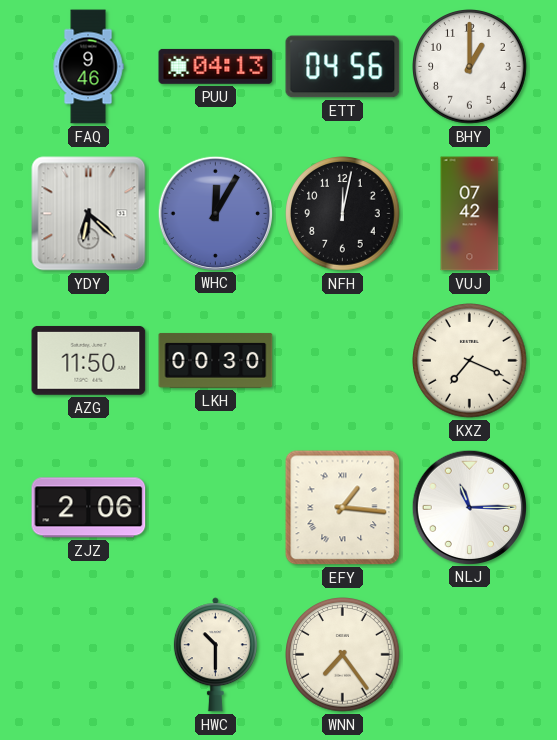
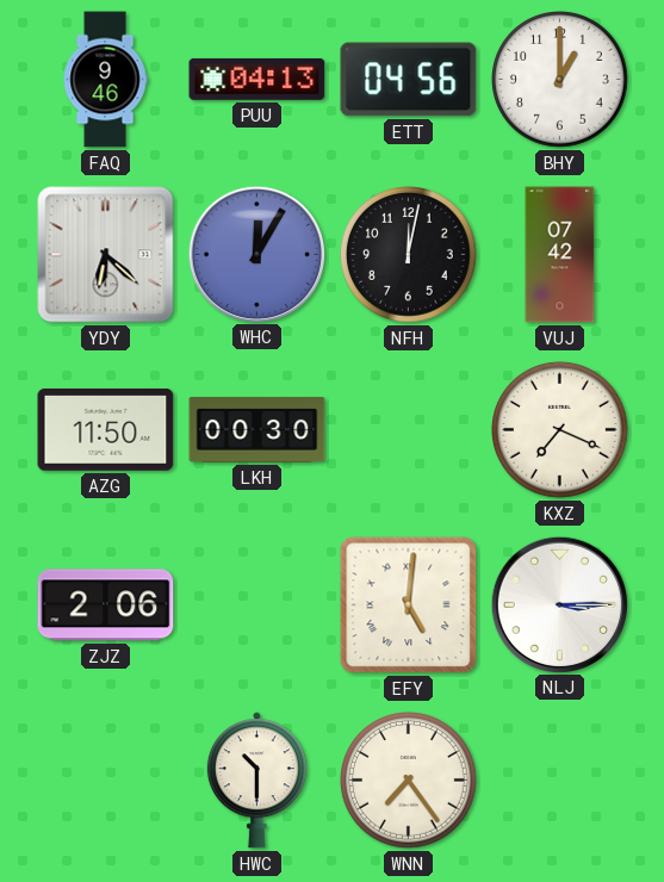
EFY: 1:16 -> 5:01
NLJ: 11:15 -> 3:15
